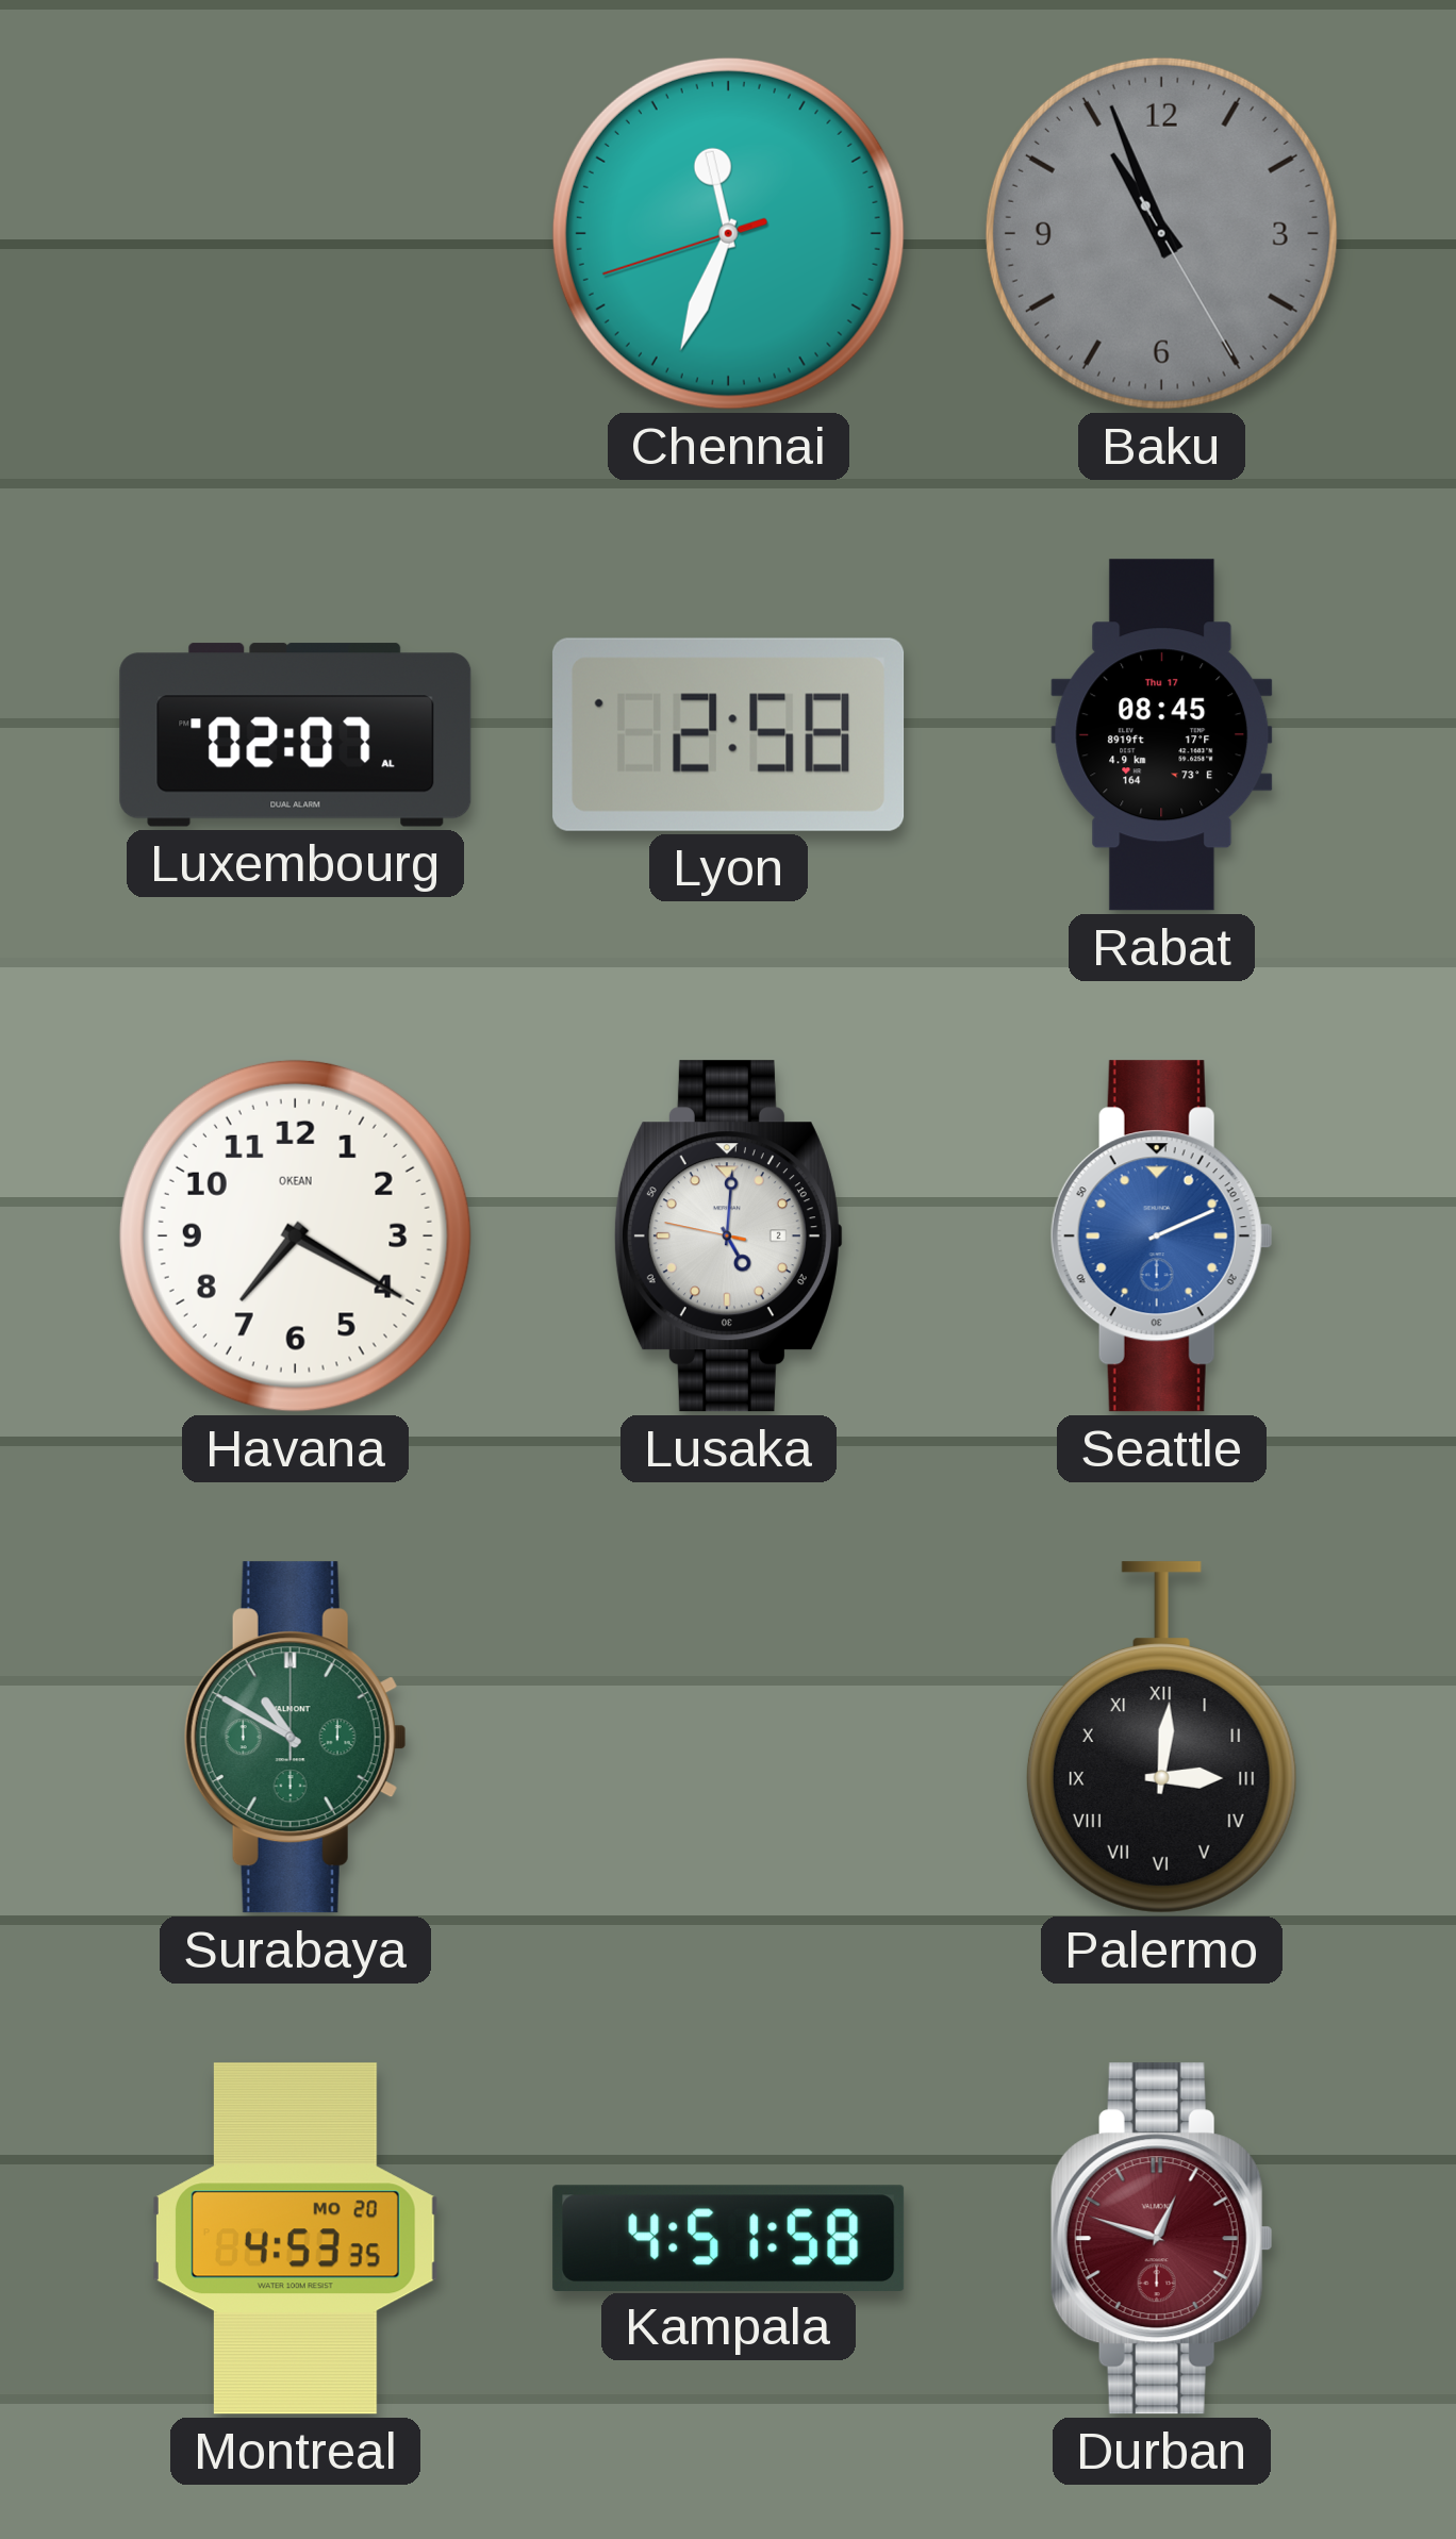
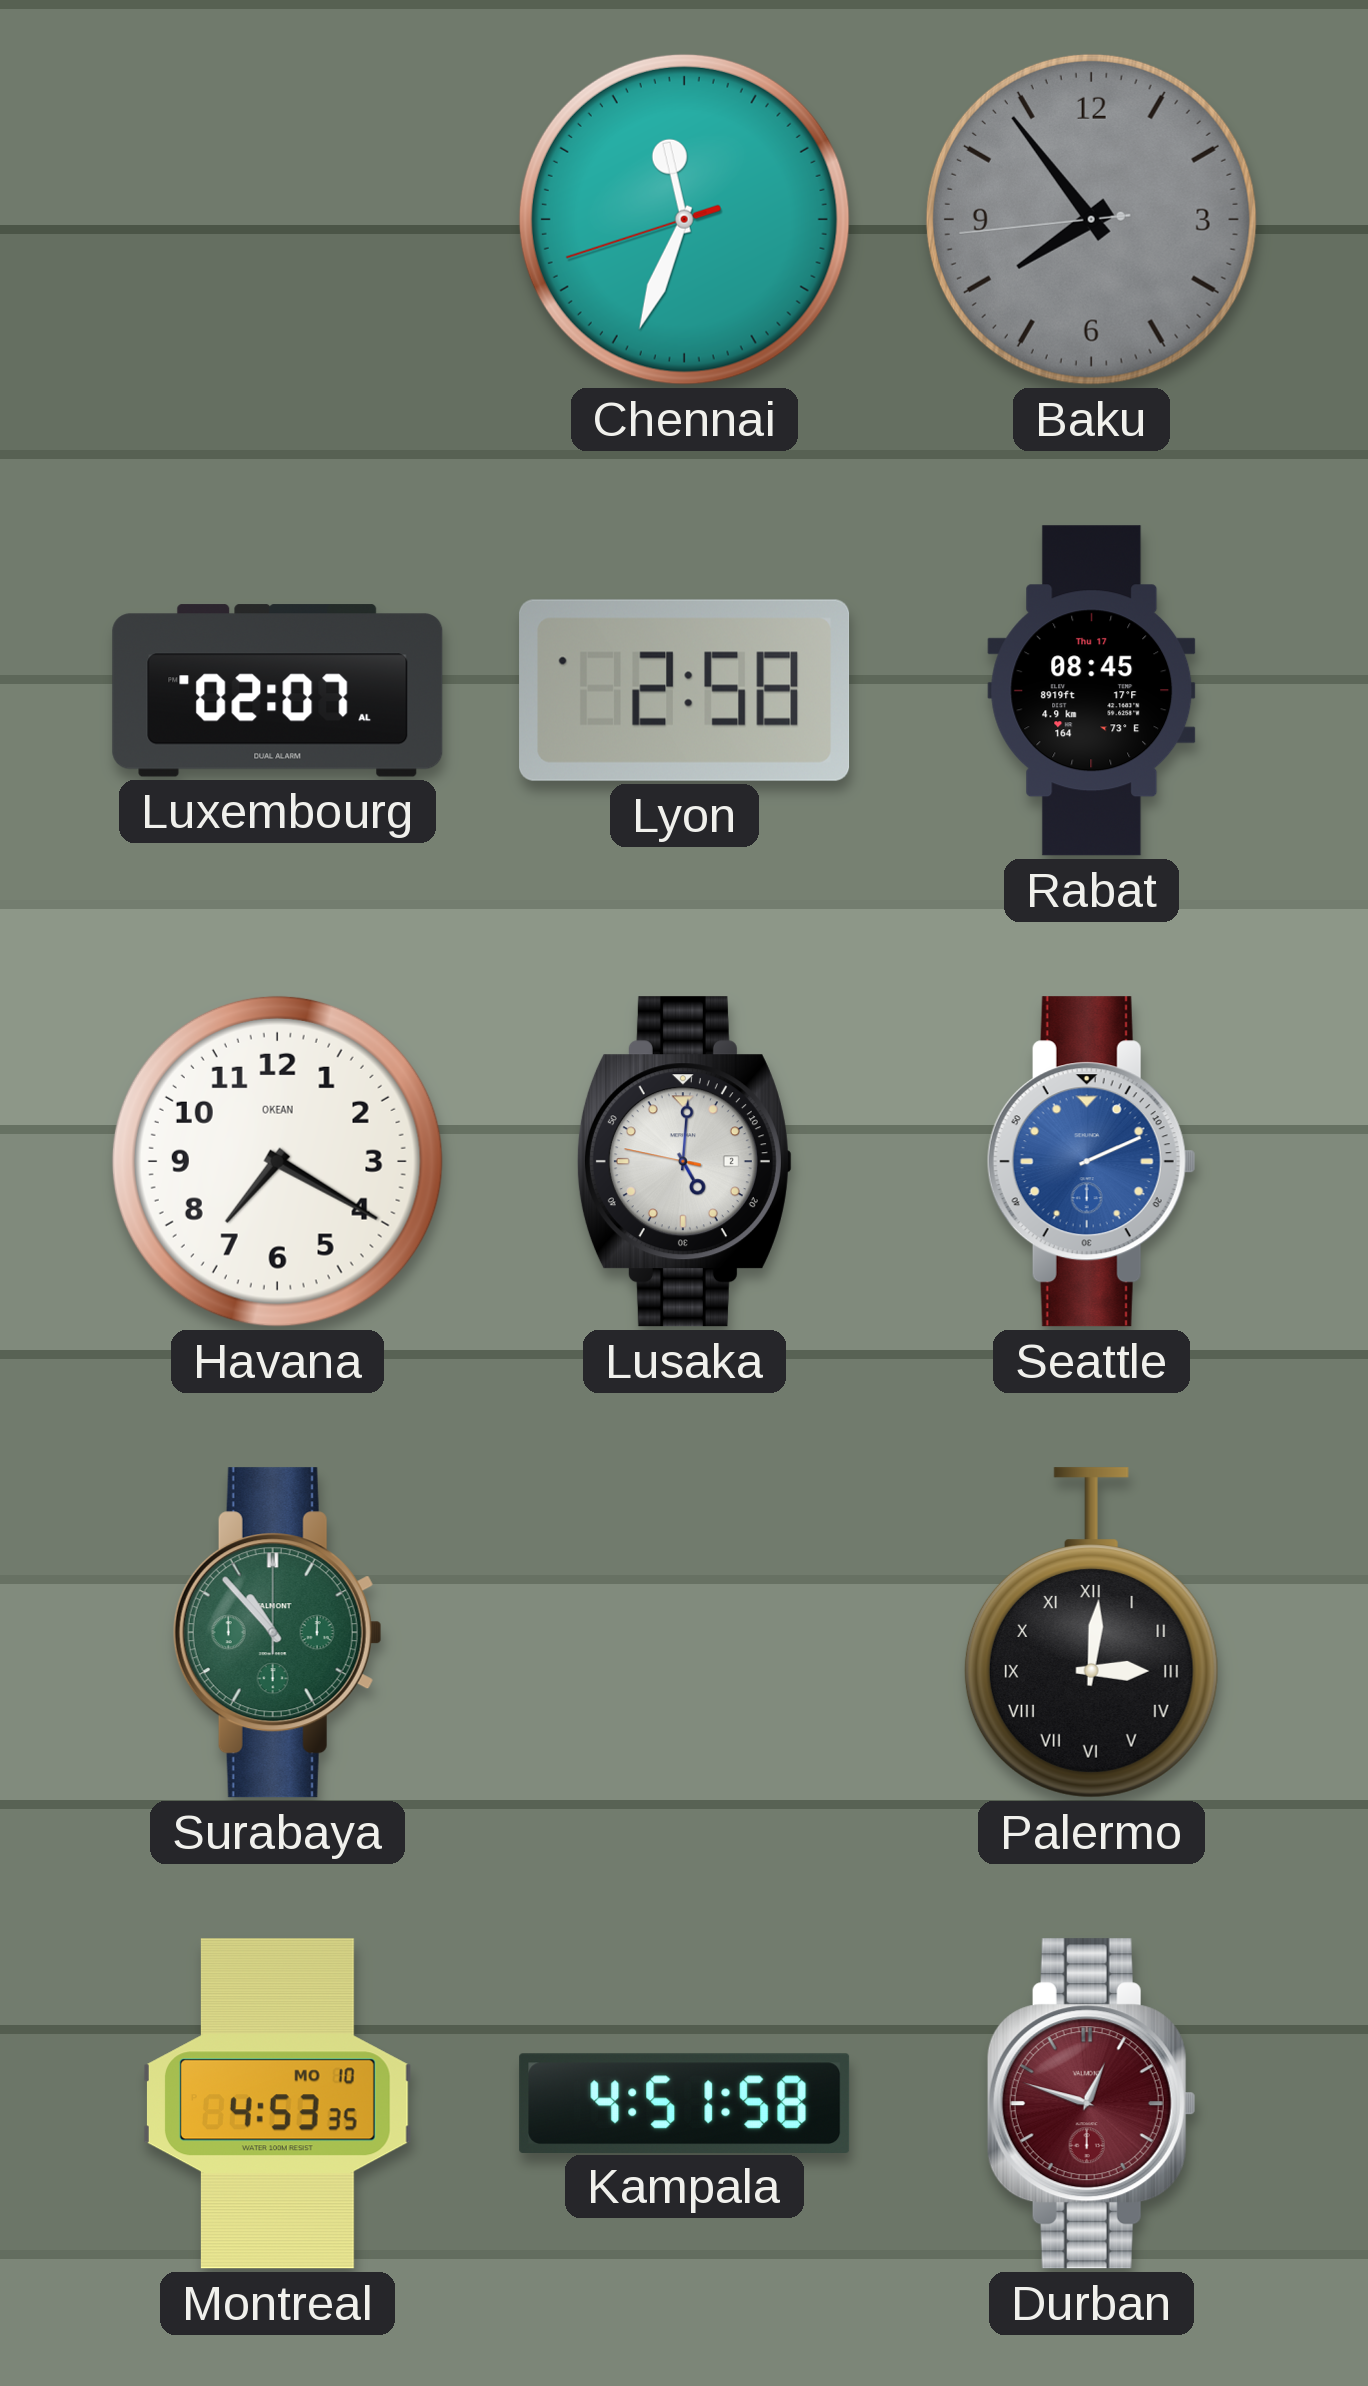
Baku: 10:56 -> 7:53
Surabaya: 10:50 -> 10:53
Montreal date: MO 20 -> MO 10
